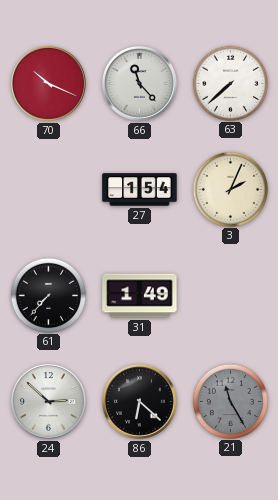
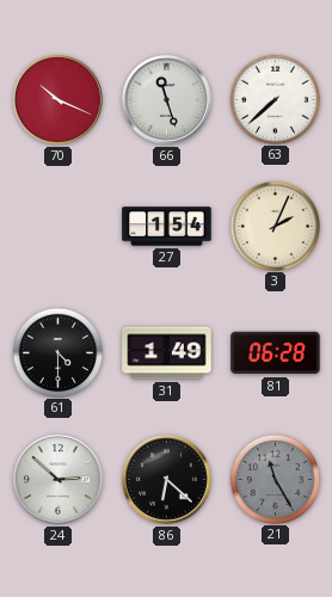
66: 11:23 -> 11:27
61: 7:37 -> 4:30
81: none -> 06:28
